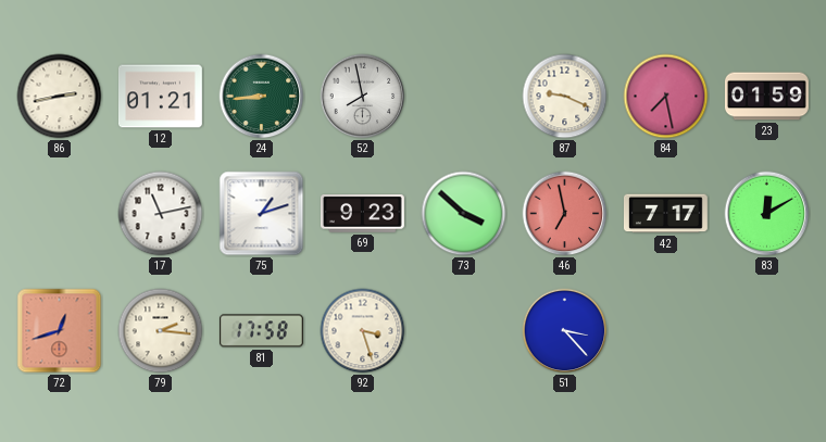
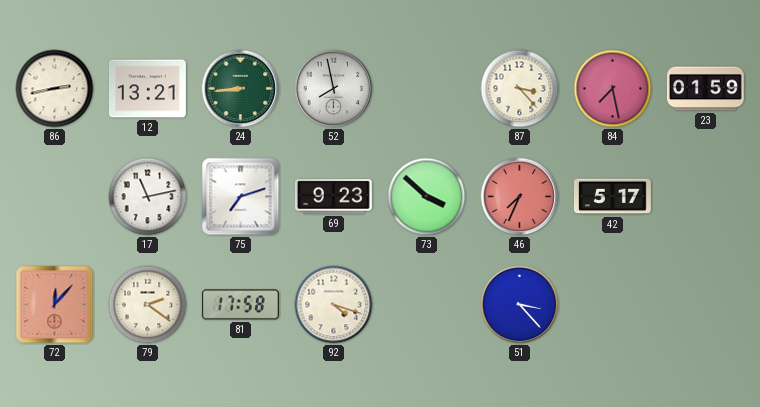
12: 01:21 -> 13:21
87: 9:19 -> 3:23
75: 1:12 -> 7:12
46: 6:58 -> 7:34
42: 7:17 -> 5:17
83: 12:10 -> none
72: 12:42 -> 12:07
79: 2:16 -> 2:21
92: 3:27 -> 4:18
